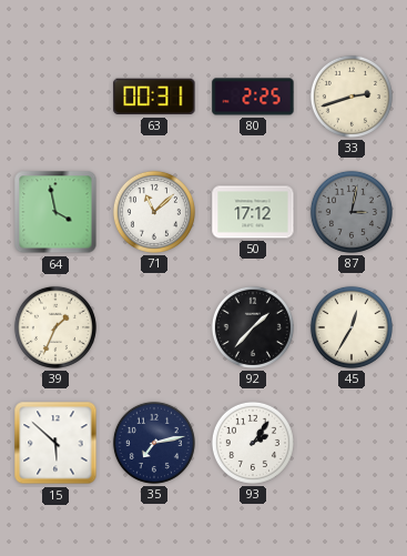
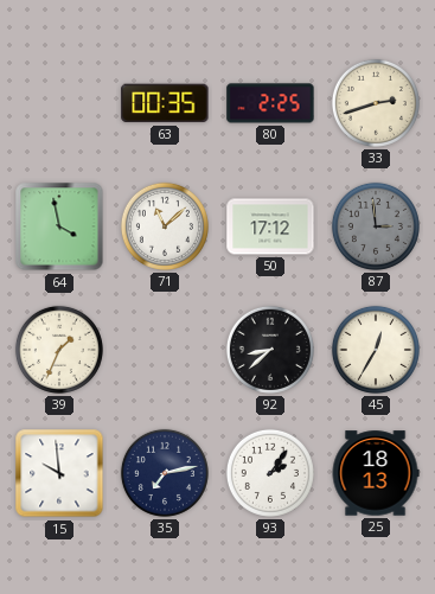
63: 00:31 -> 00:35
87: 3:02 -> 2:59
92: 1:37 -> 8:38
15: 5:52 -> 9:59
25: none -> 18:13
